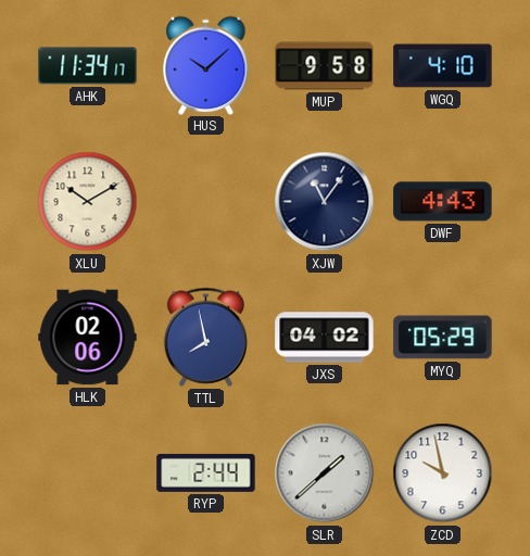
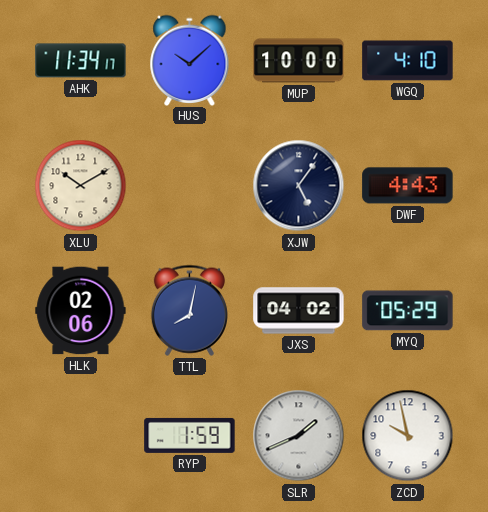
MUP: 9:58 -> 10:00
XJW: 11:06 -> 5:06
TTL: 7:58 -> 8:02
RYP: 2:44 -> 1:59
SLR: 1:38 -> 1:41
